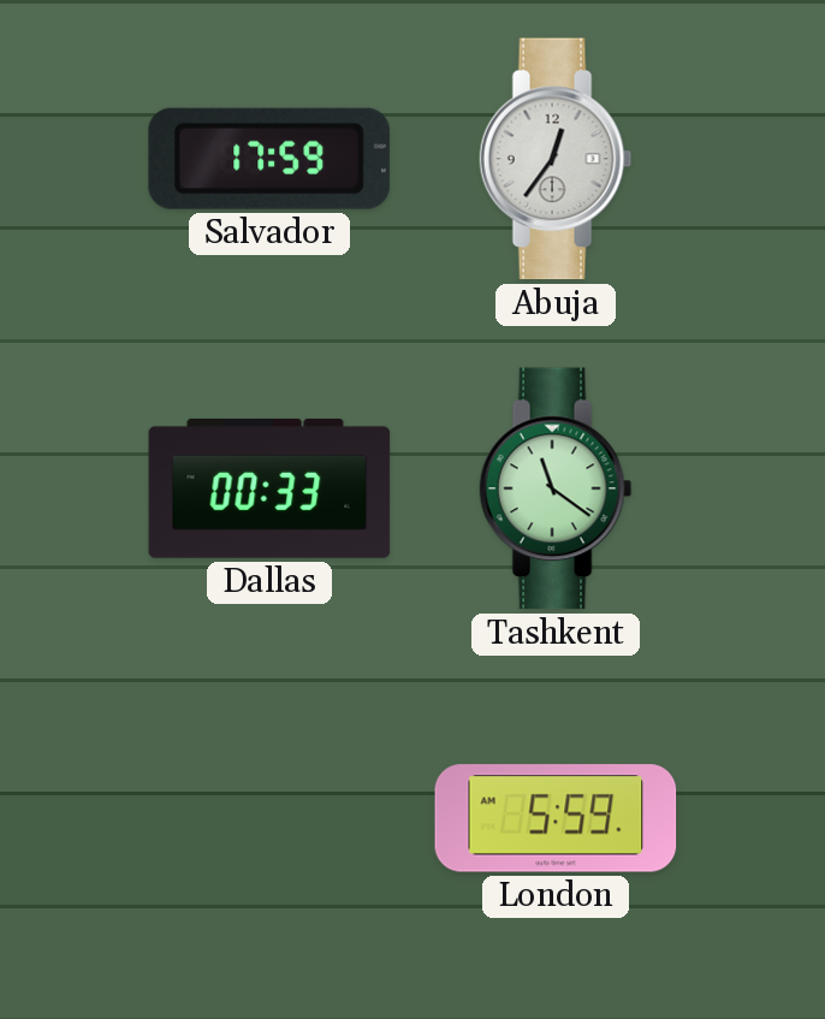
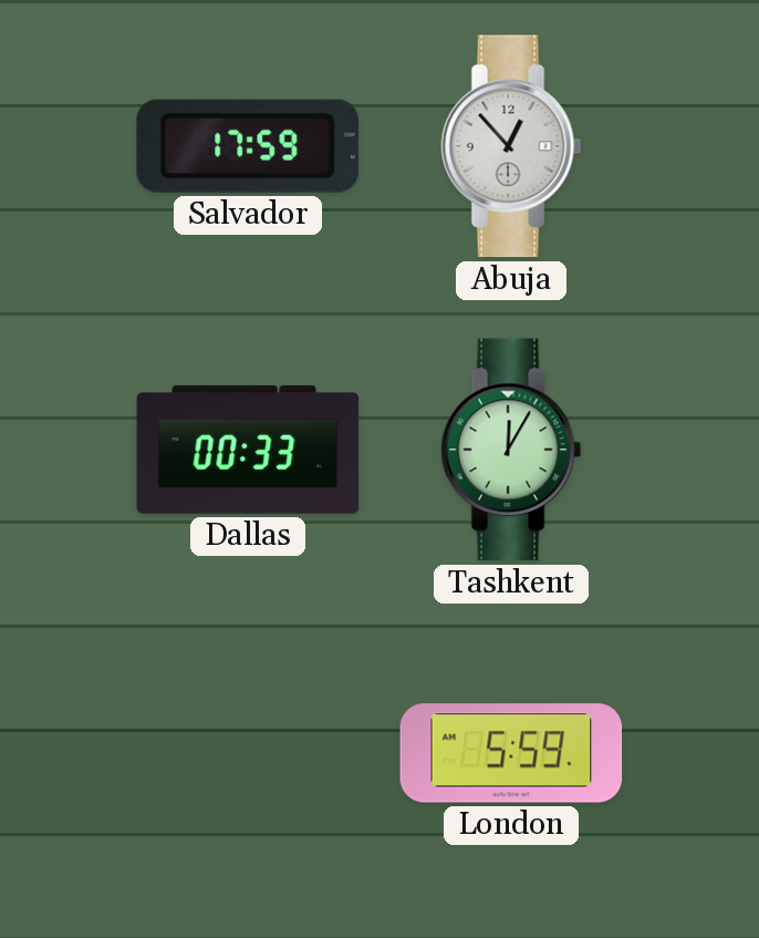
Abuja: 12:36 -> 12:53
Tashkent: 11:21 -> 12:05
